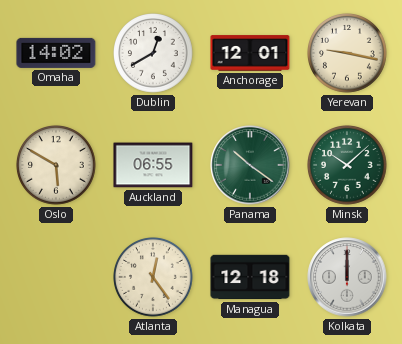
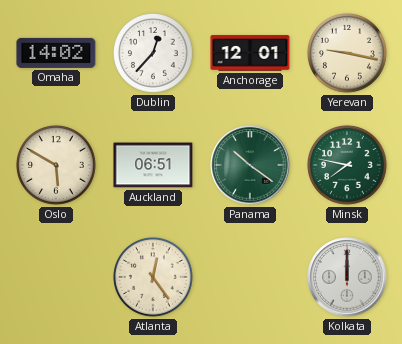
Dublin: 12:40 -> 12:37
Auckland: 06:55 -> 06:51
Minsk: 10:08 -> 7:47
Managua: 12:18 -> none
